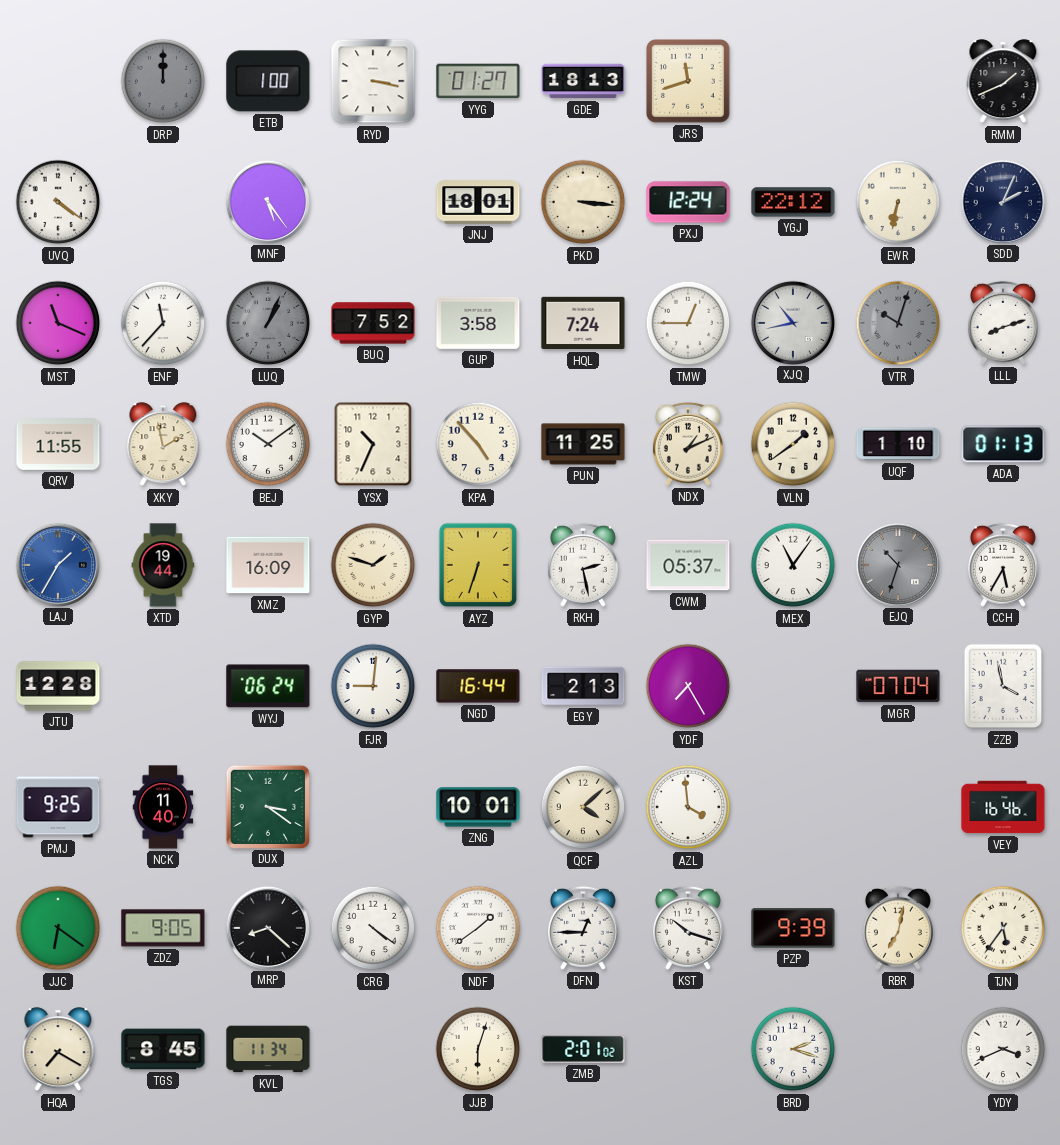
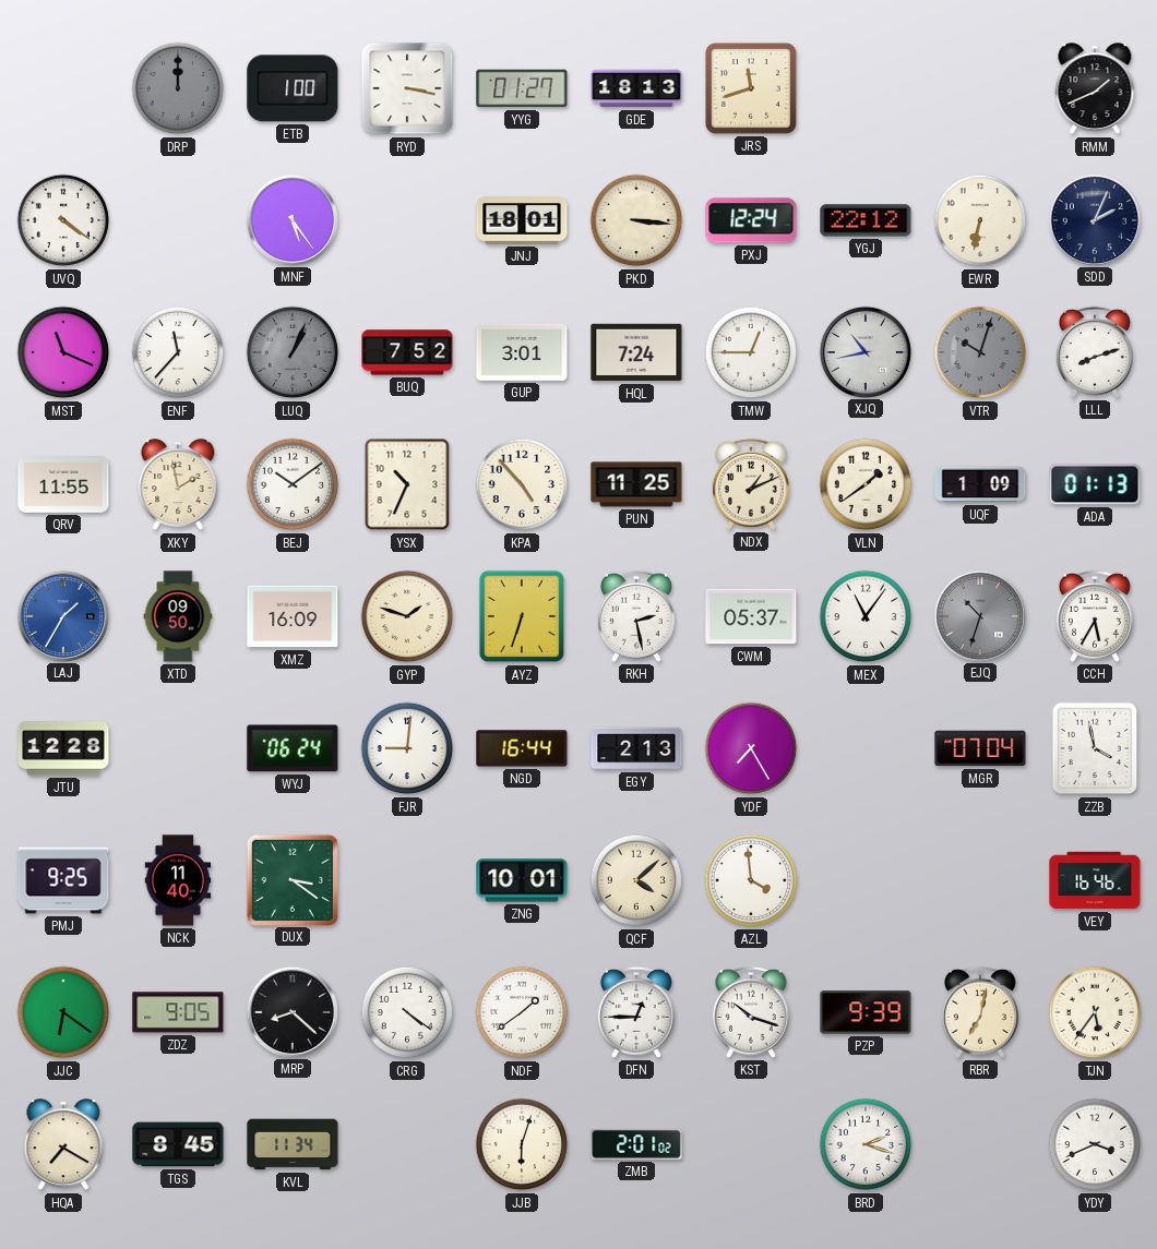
GUP: 3:58 -> 3:01
UQF: 1:10 -> 1:09
XTD: 19:44 -> 09:50
